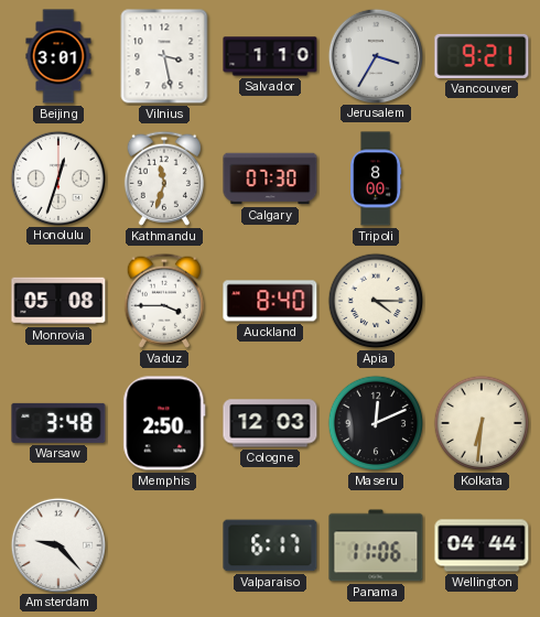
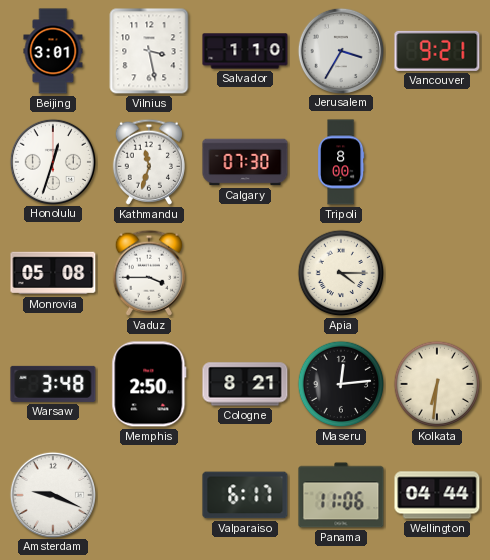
Auckland: 8:40 -> none
Cologne: 12:03 -> 8:21
Maseru: 12:11 -> 12:14
Amsterdam: 9:23 -> 9:19
